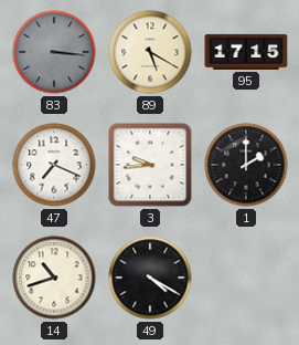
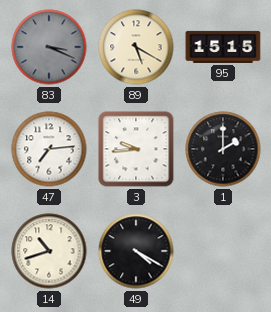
83: 3:16 -> 3:19
95: 17:15 -> 15:15
47: 7:19 -> 7:14
